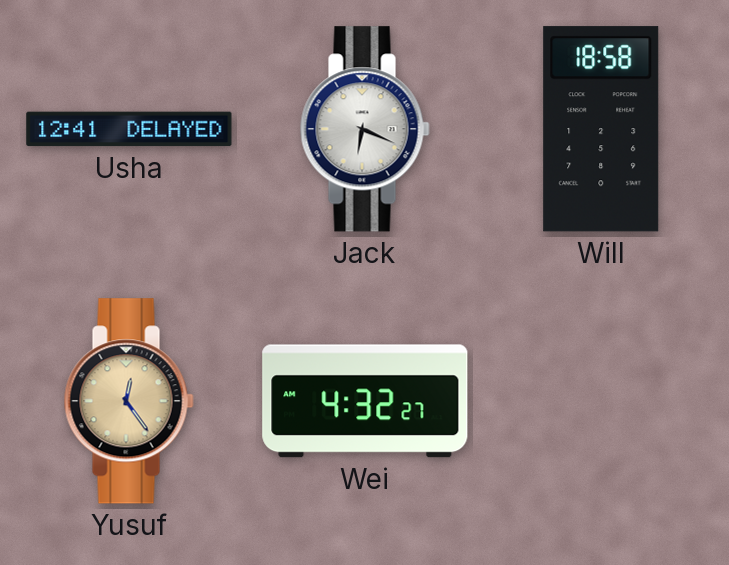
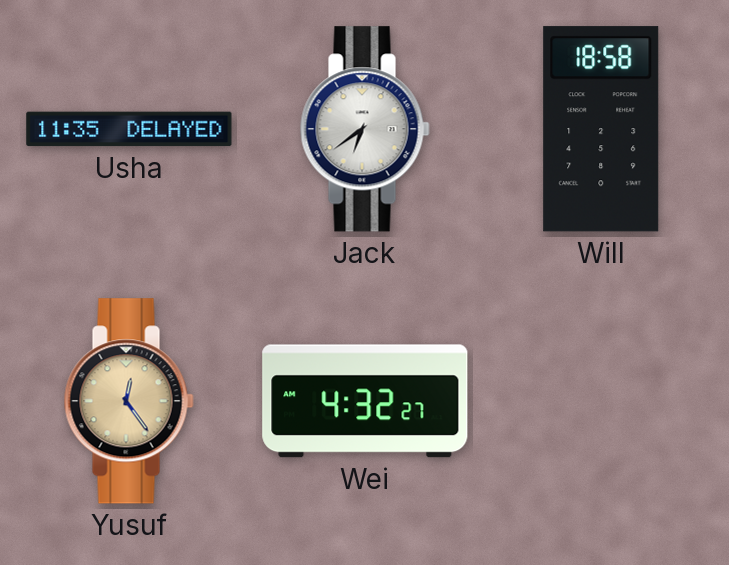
Usha: 12:41 -> 11:35
Jack: 6:19 -> 6:39
